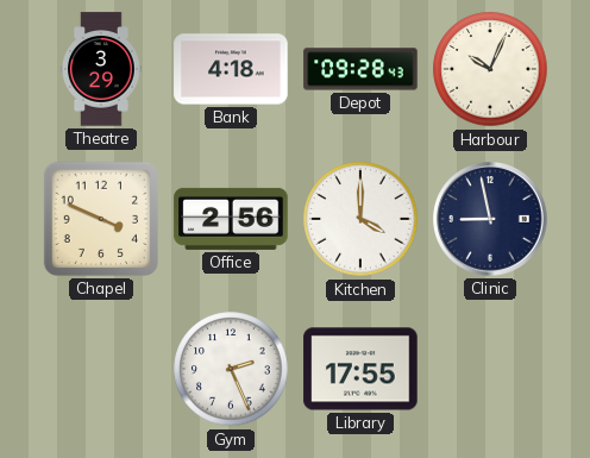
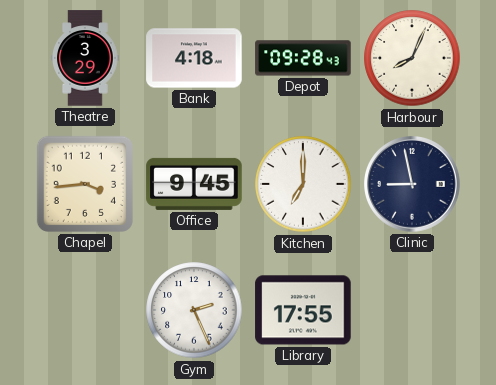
Harbour: 10:04 -> 8:04
Chapel: 3:49 -> 3:44
Office: 2:56 -> 9:45
Kitchen: 4:00 -> 7:00
